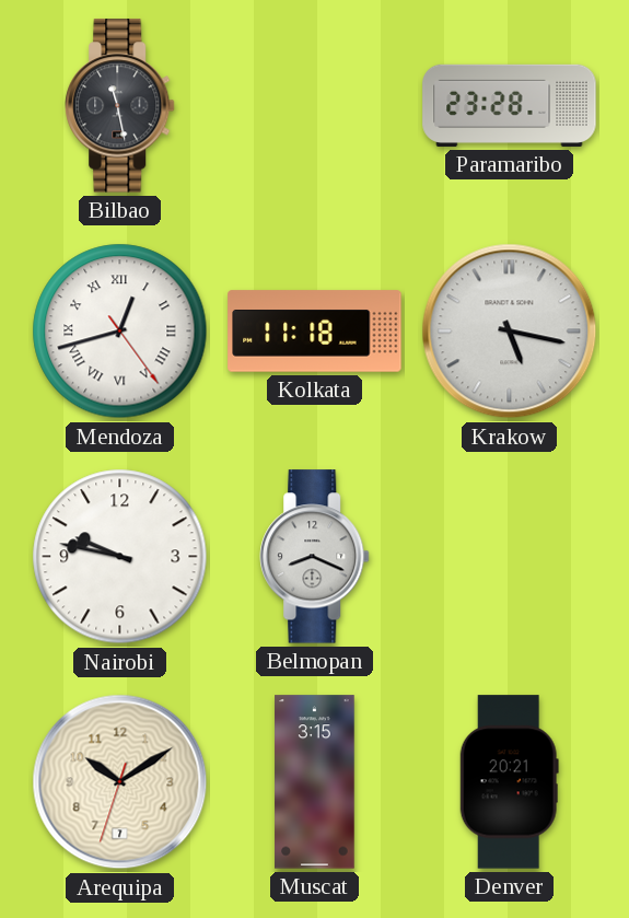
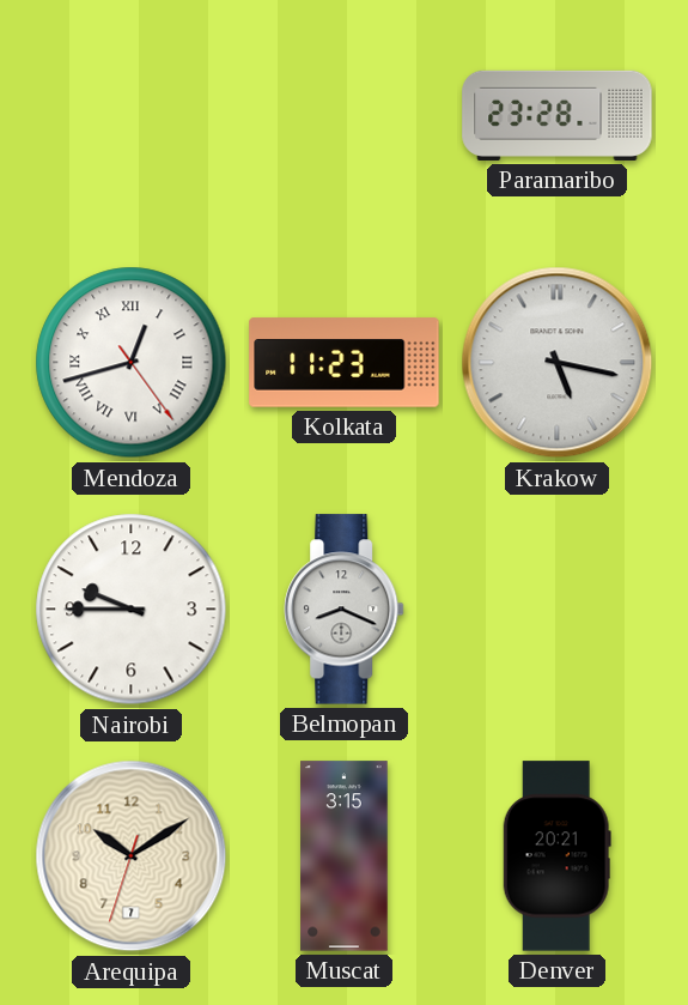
Bilbao: 11:28 -> none
Kolkata: 11:18 -> 11:23
Nairobi: 9:47 -> 9:45
